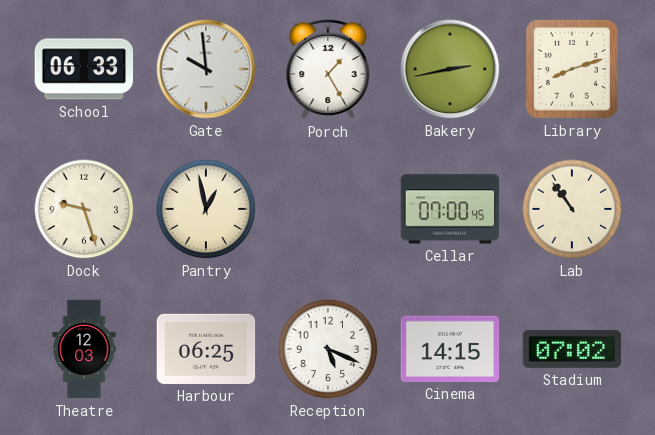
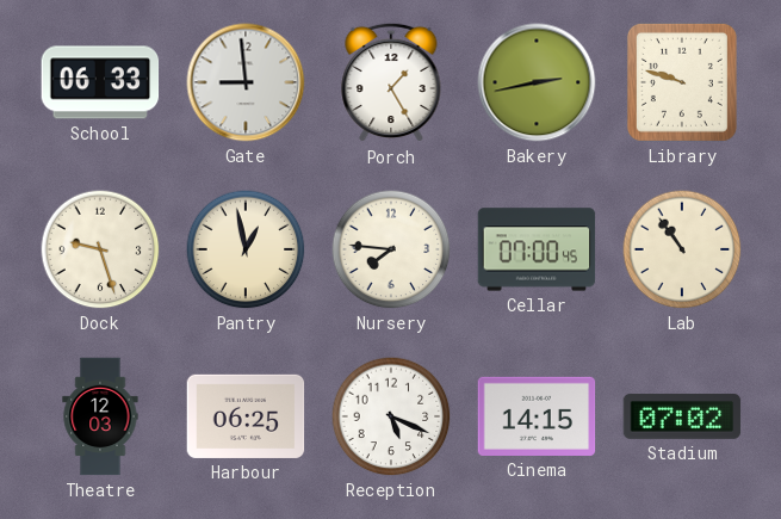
Gate: 9:59 -> 8:59
Library: 8:12 -> 9:48
Nursery: none -> 7:46
